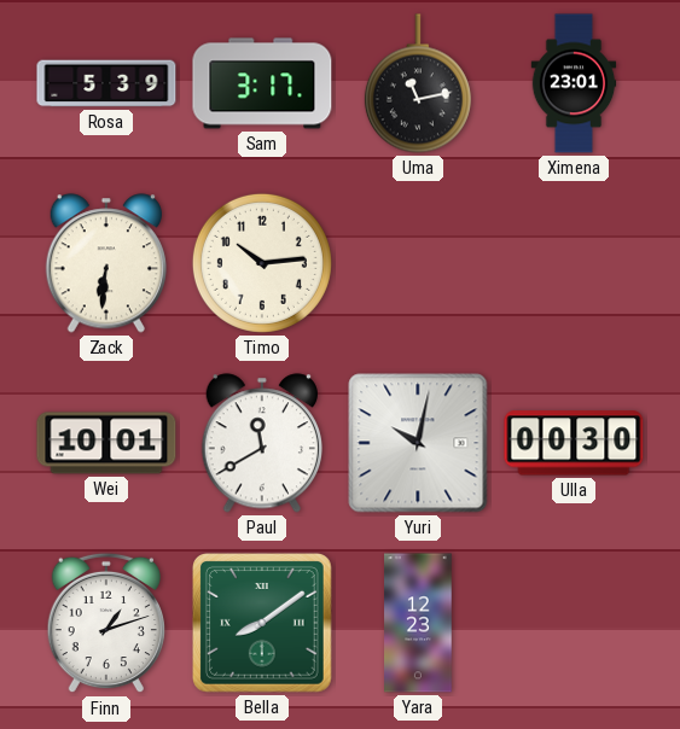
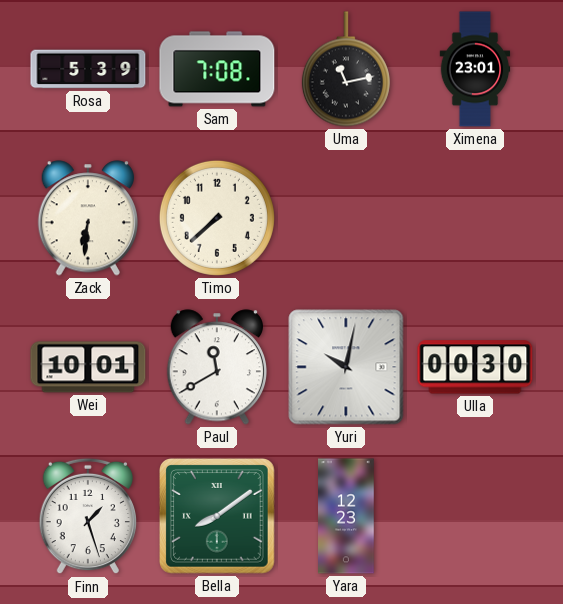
Sam: 3:17 -> 7:08
Timo: 10:14 -> 7:38
Finn: 1:12 -> 1:27
